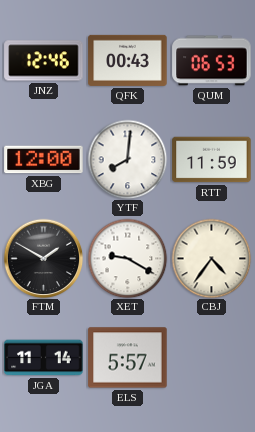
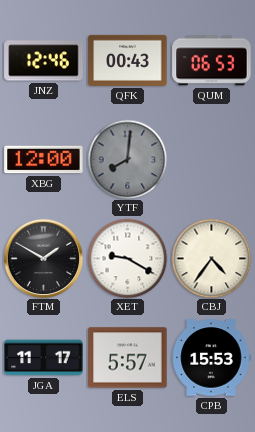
YTF dial: white -> grey
RTT: 11:59 -> none
JGA: 11:14 -> 11:17
CPB: none -> 15:53
